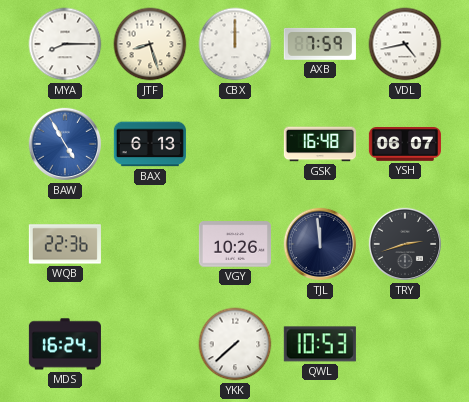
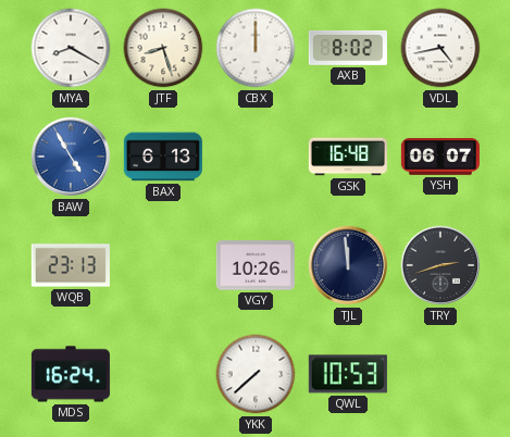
MYA: 8:15 -> 8:20
AXB: 7:59 -> 8:02
WQB: 22:36 -> 23:13
